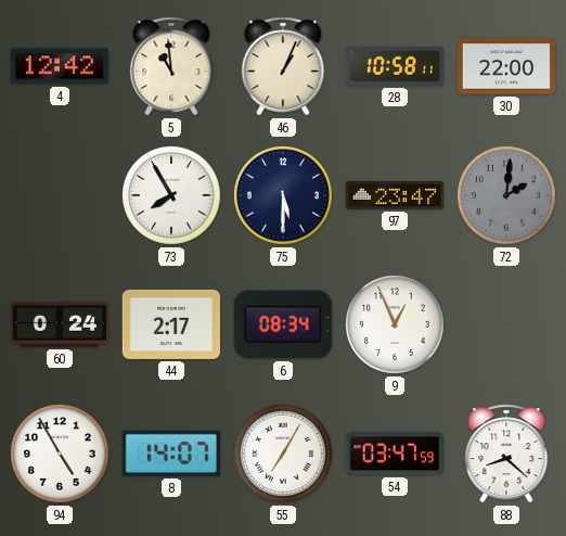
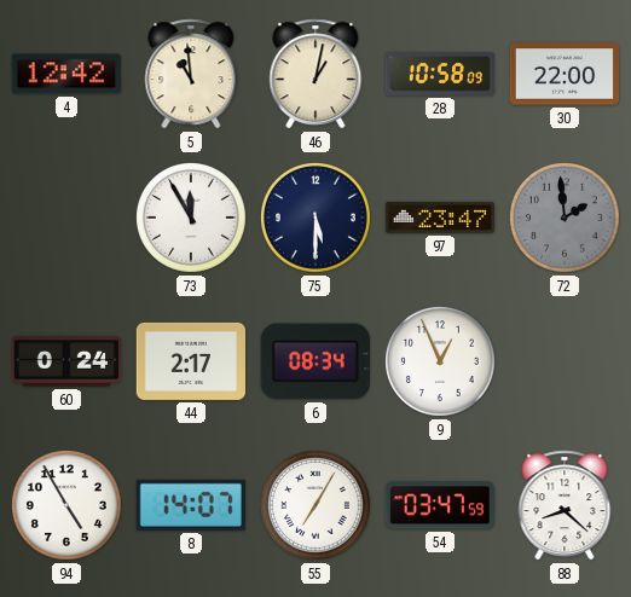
46: 1:04 -> 1:02
28: 10:58:11 -> 10:58:09
73: 7:55 -> 11:55
72: 2:01 -> 1:59
